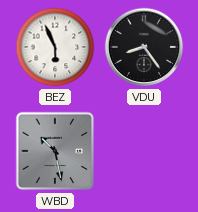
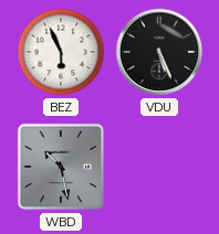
VDU: 8:24 -> 5:26
